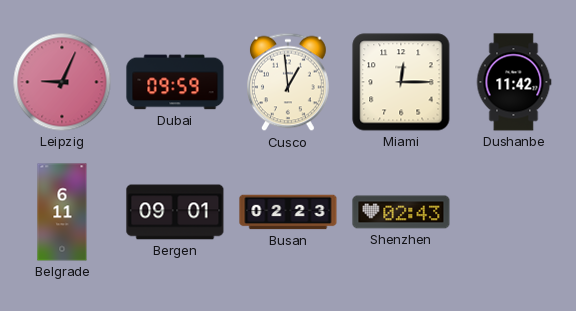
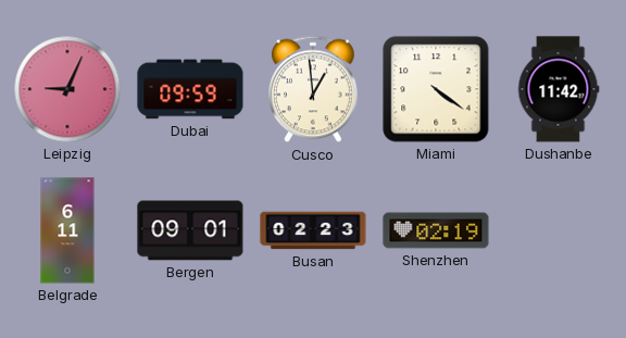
Miami: 12:15 -> 4:21
Shenzhen: 02:43 -> 02:19
